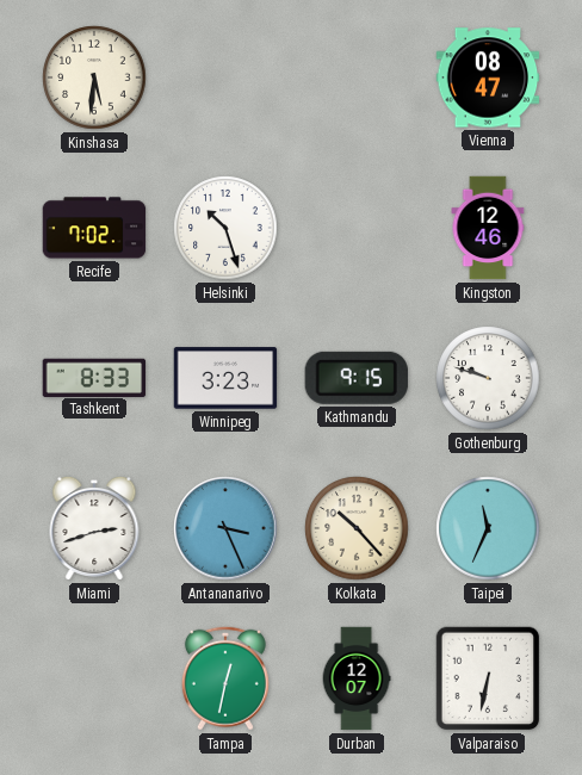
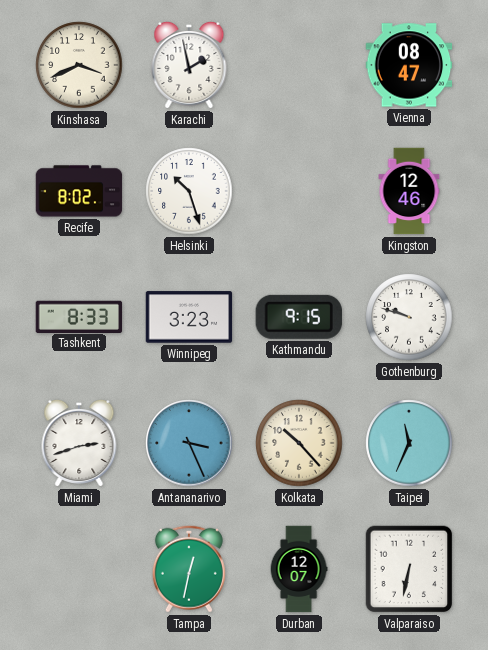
Kinshasa: 5:31 -> 3:41
Karachi: none -> 1:58
Recife: 7:02 -> 8:02
